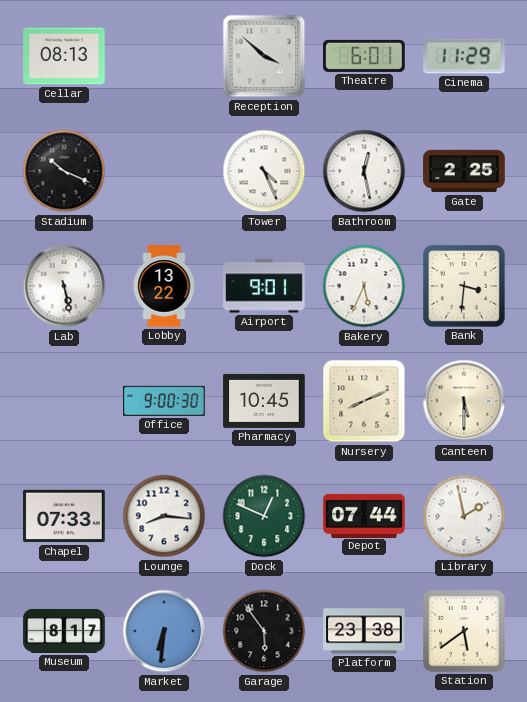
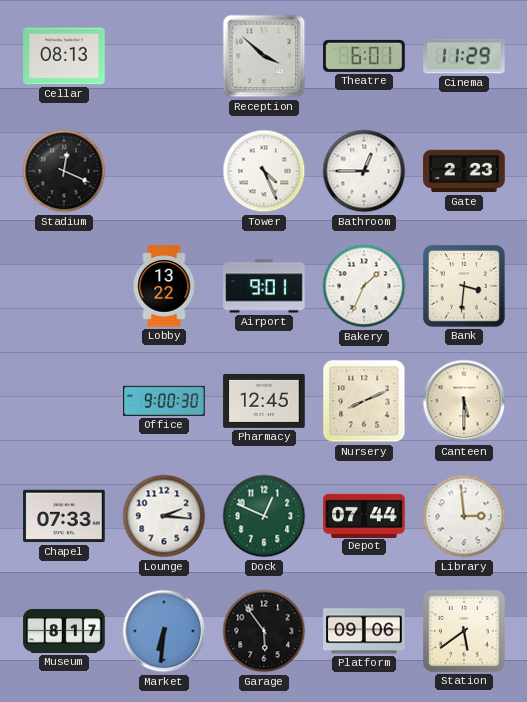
Stadium: 10:19 -> 12:19
Bathroom: 12:28 -> 12:45
Gate: 2:25 -> 2:23
Lab: 5:28 -> none
Bakery: 5:34 -> 1:34
Pharmacy: 10:45 -> 12:45
Lounge: 8:16 -> 2:16
Library: 1:58 -> 2:59
Platform: 23:38 -> 09:06
